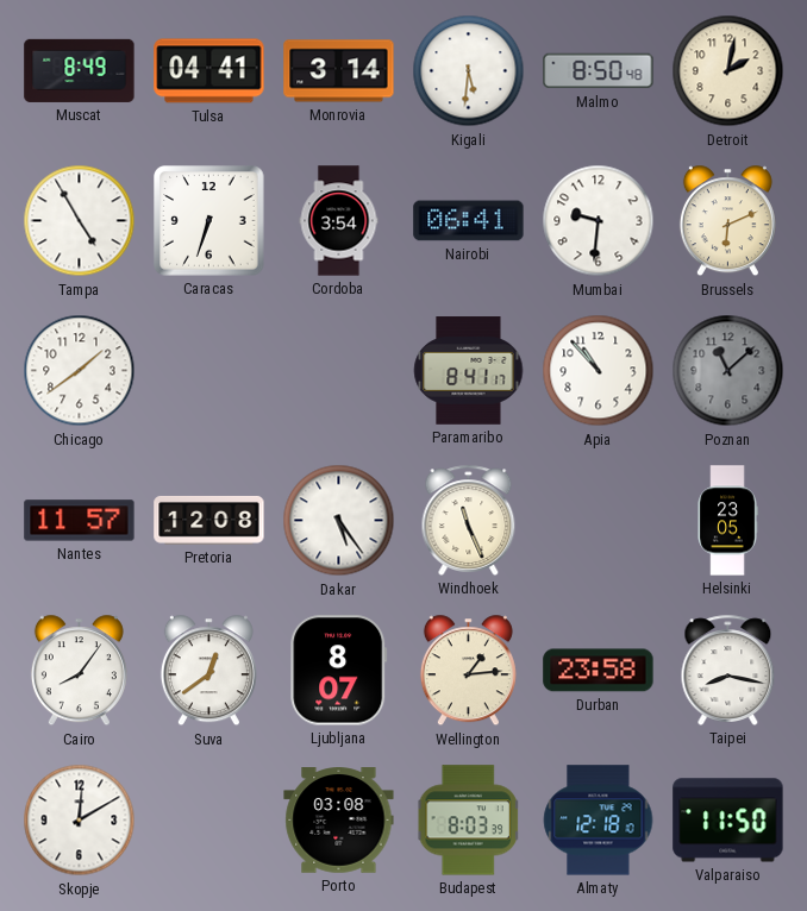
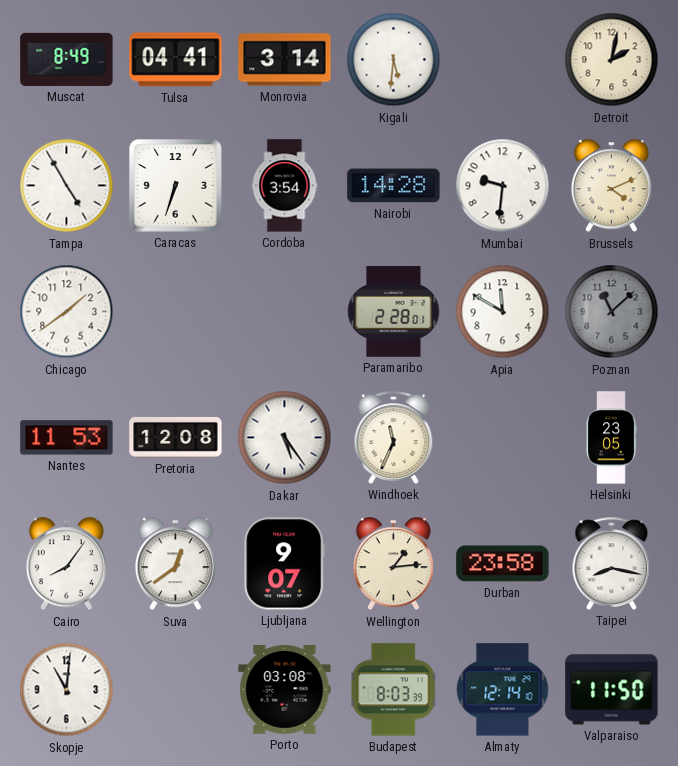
Malmo: 8:50 -> none
Nairobi: 06:41 -> 14:28
Brussels: 6:11 -> 4:11
Paramaribo: 8:41 -> 2:28
Apia: 10:53 -> 11:50
Nantes: 11:57 -> 11:53
Windhoek: 11:26 -> 11:34
Ljubljana: 8:07 -> 9:07
Skopje: 12:10 -> 11:01
Almaty: 12:18 -> 12:14
